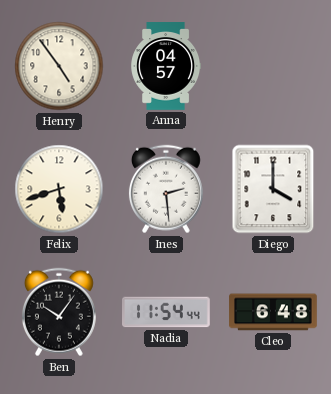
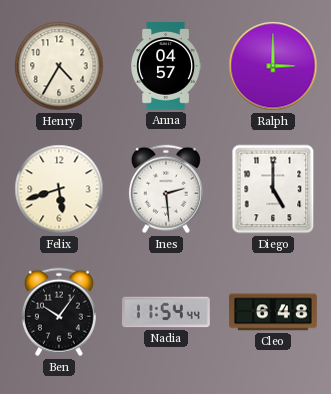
Henry: 4:54 -> 4:35
Ralph: none -> 3:00
Diego: 4:00 -> 5:00
